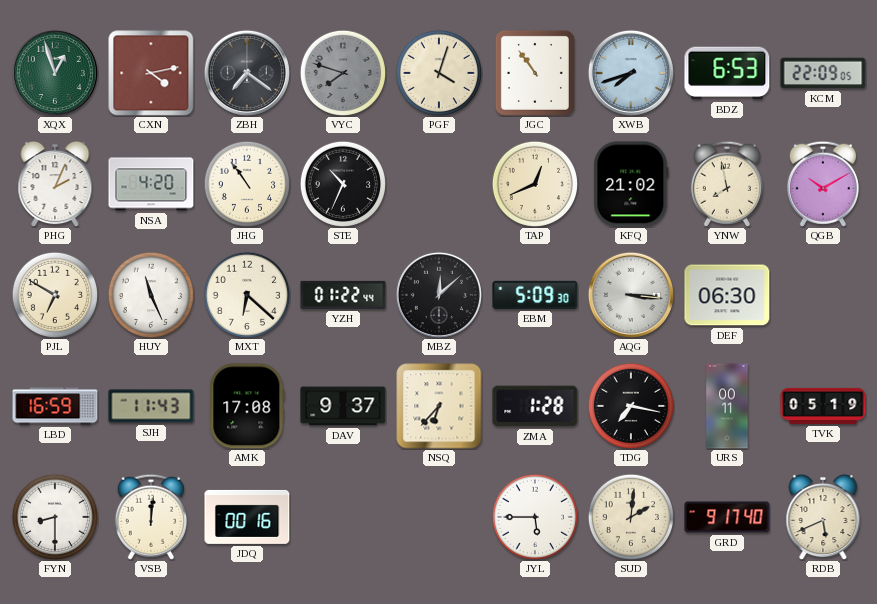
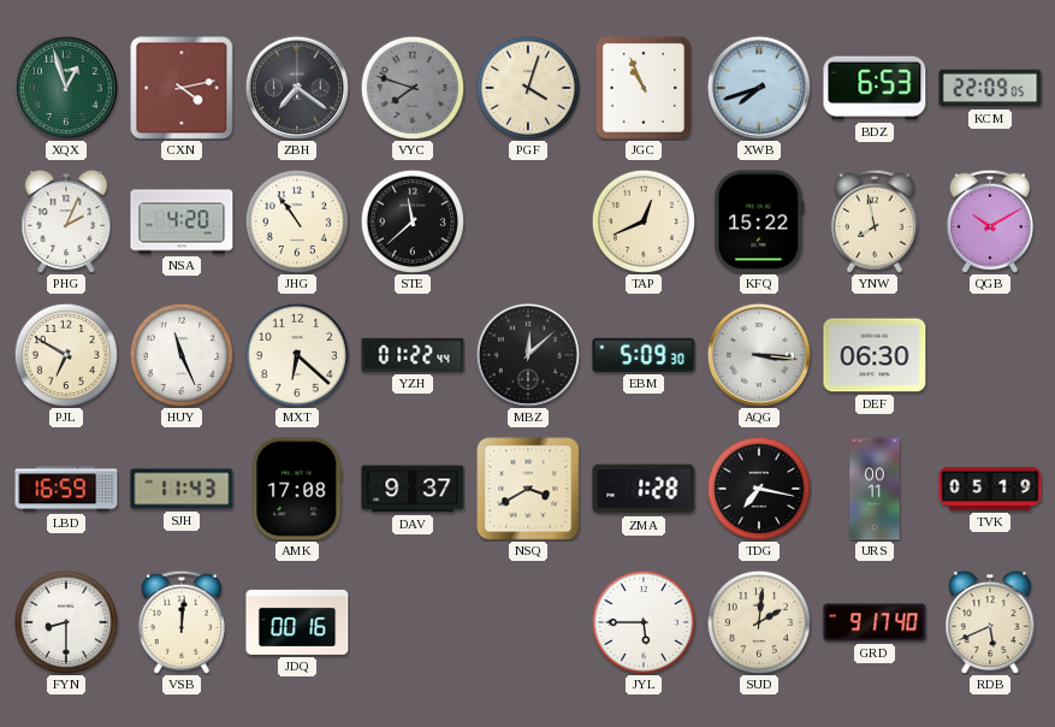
JGC: 10:54 -> 10:56
STE: 10:34 -> 11:38
KFQ: 21:02 -> 15:22
NSQ: 6:37 -> 3:40
